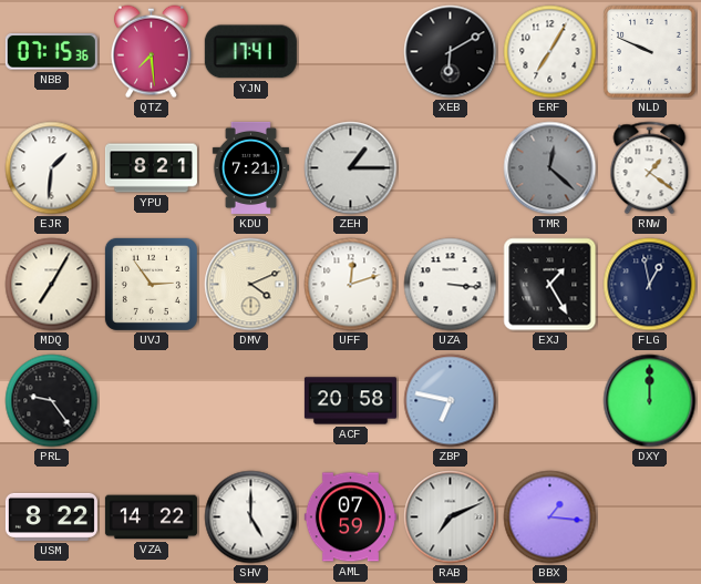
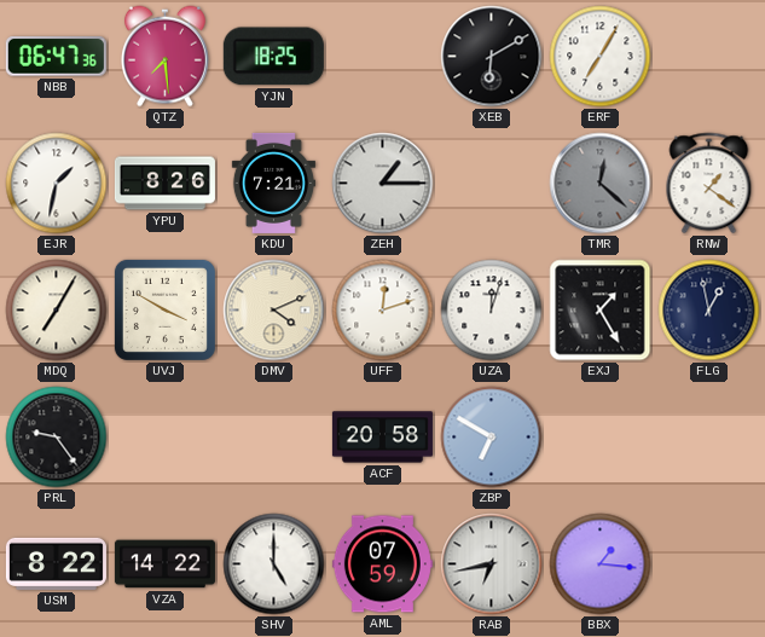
NBB: 07:15 -> 06:47
YJN: 17:41 -> 18:25
NLD: 9:49 -> none
EJR: 1:31 -> 1:32
YPU: 8:21 -> 8:26
UVJ: 2:54 -> 3:50
UZA: 3:16 -> 12:03
ZBP: 6:47 -> 6:50
DXY: 12:00 -> none
RAB: 7:11 -> 6:43
